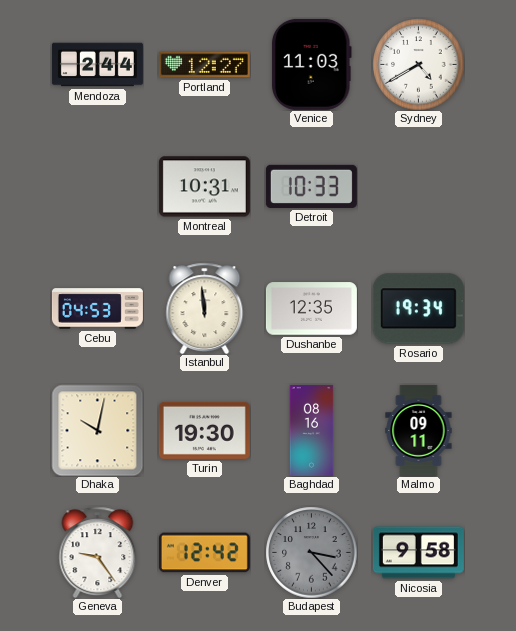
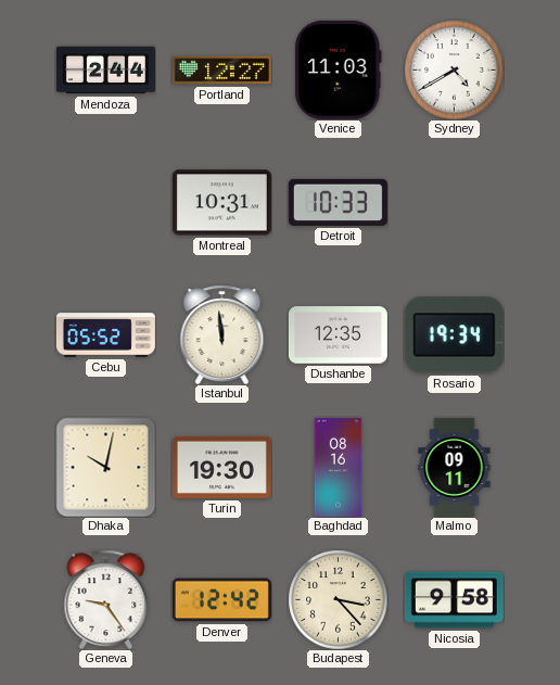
Cebu: 04:53 -> 05:52
Budapest dial: grey -> cream
